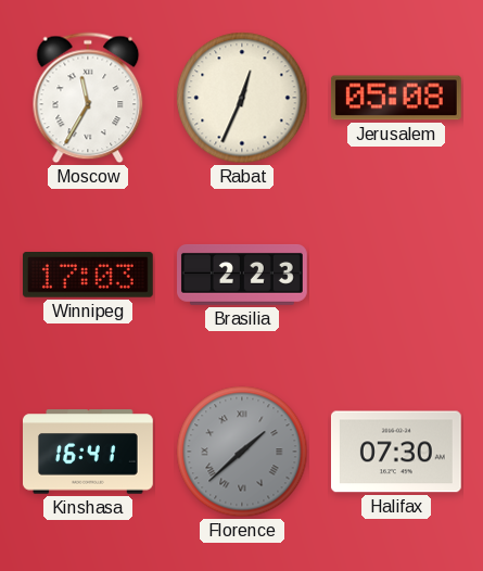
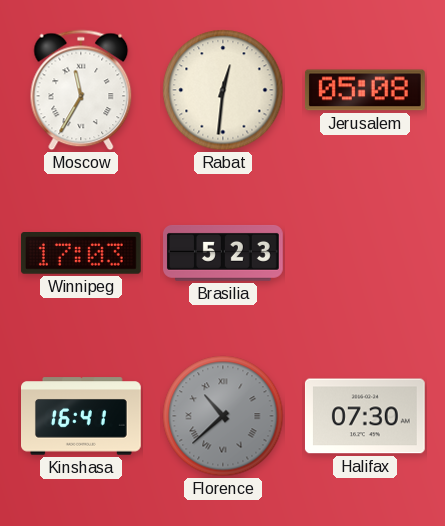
Rabat: 12:34 -> 12:31
Brasilia: 2:23 -> 5:23
Florence: 1:38 -> 10:38
